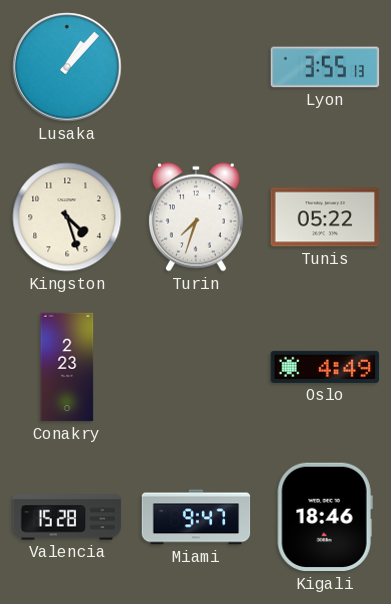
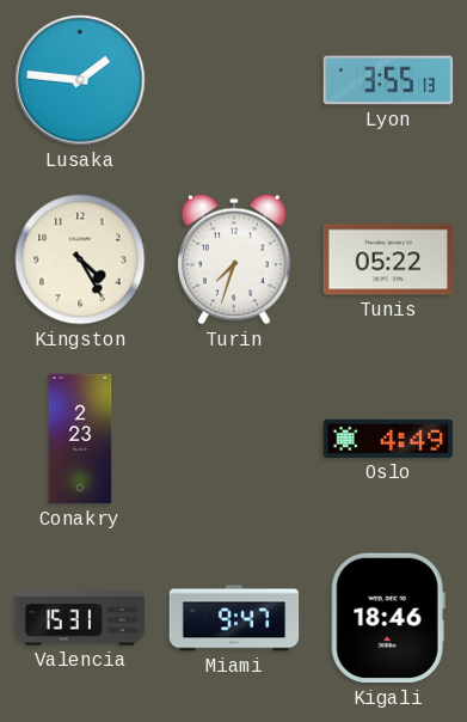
Lusaka: 1:07 -> 1:46
Kingston: 4:27 -> 4:25
Valencia: 15:28 -> 15:31
